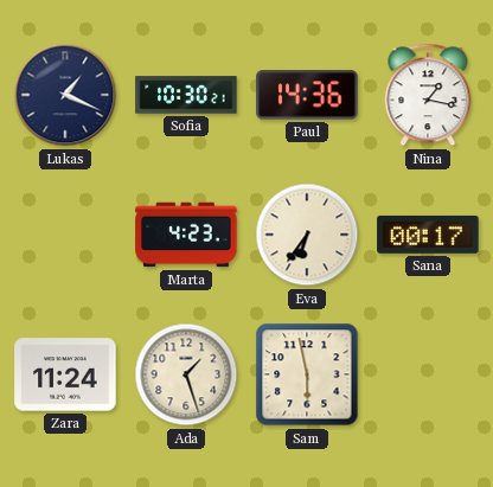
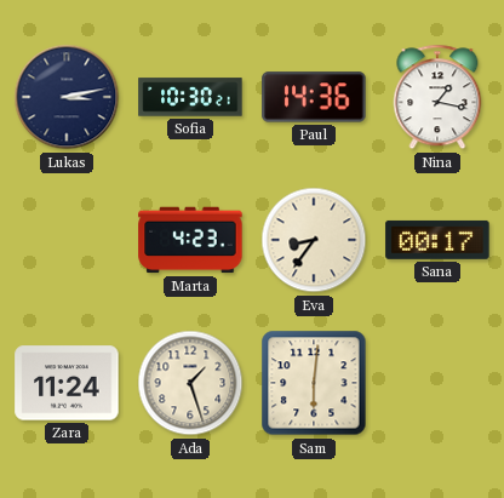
Lukas: 1:19 -> 3:13
Eva: 6:36 -> 8:36
Sam: 5:58 -> 6:01
